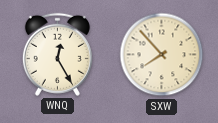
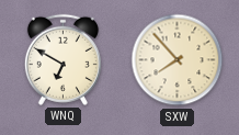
WNQ: 12:25 -> 6:50
